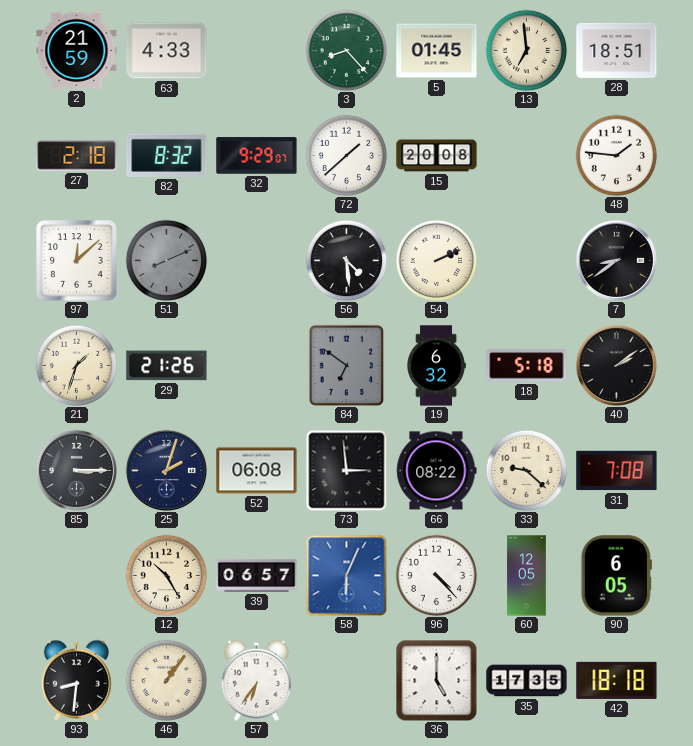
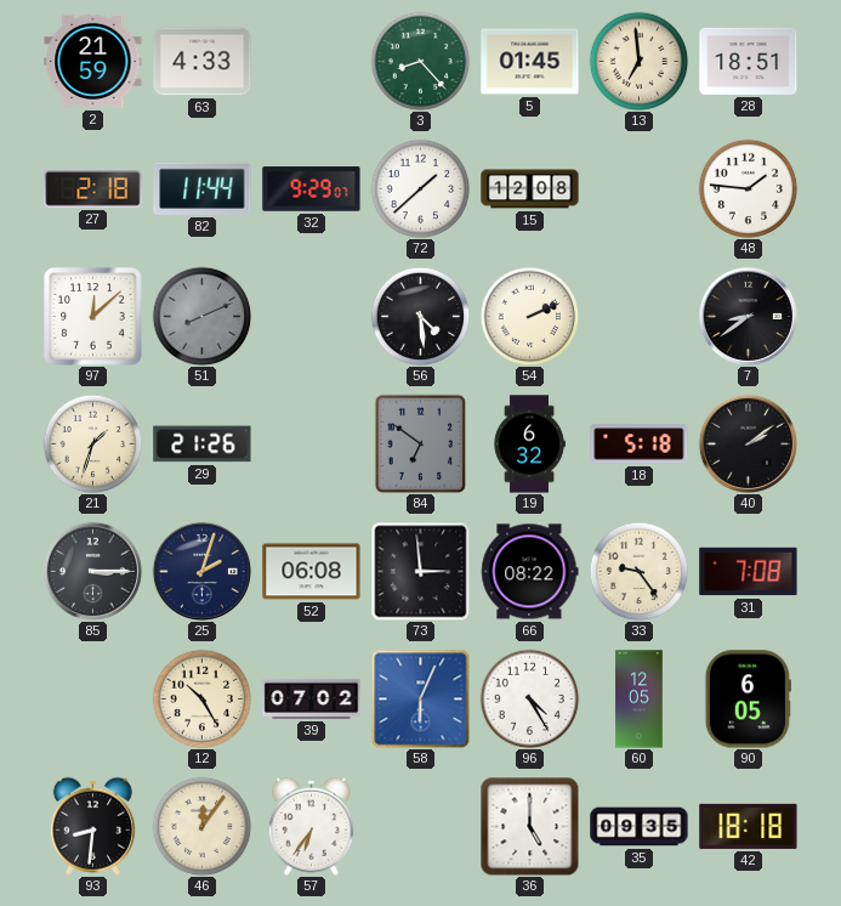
82: 8:32 -> 11:44
15: 20:08 -> 12:08
33: 9:22 -> 9:24
39: 06:57 -> 07:02
96: 4:23 -> 4:25
46: 1:06 -> 12:06
35: 17:35 -> 09:35
